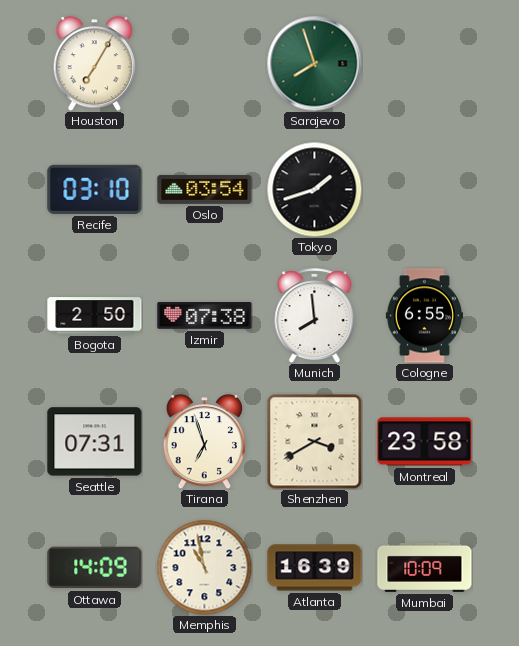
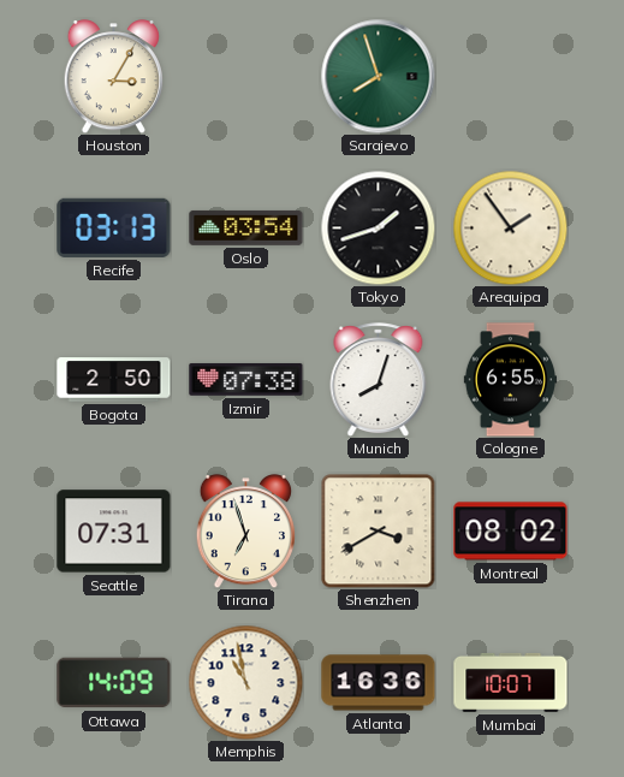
Houston: 7:05 -> 3:05
Recife: 03:10 -> 03:13
Arequipa: none -> 1:54
Munich: 7:59 -> 8:03
Montreal: 23:58 -> 08:02
Atlanta: 16:39 -> 16:36
Mumbai: 10:09 -> 10:07
